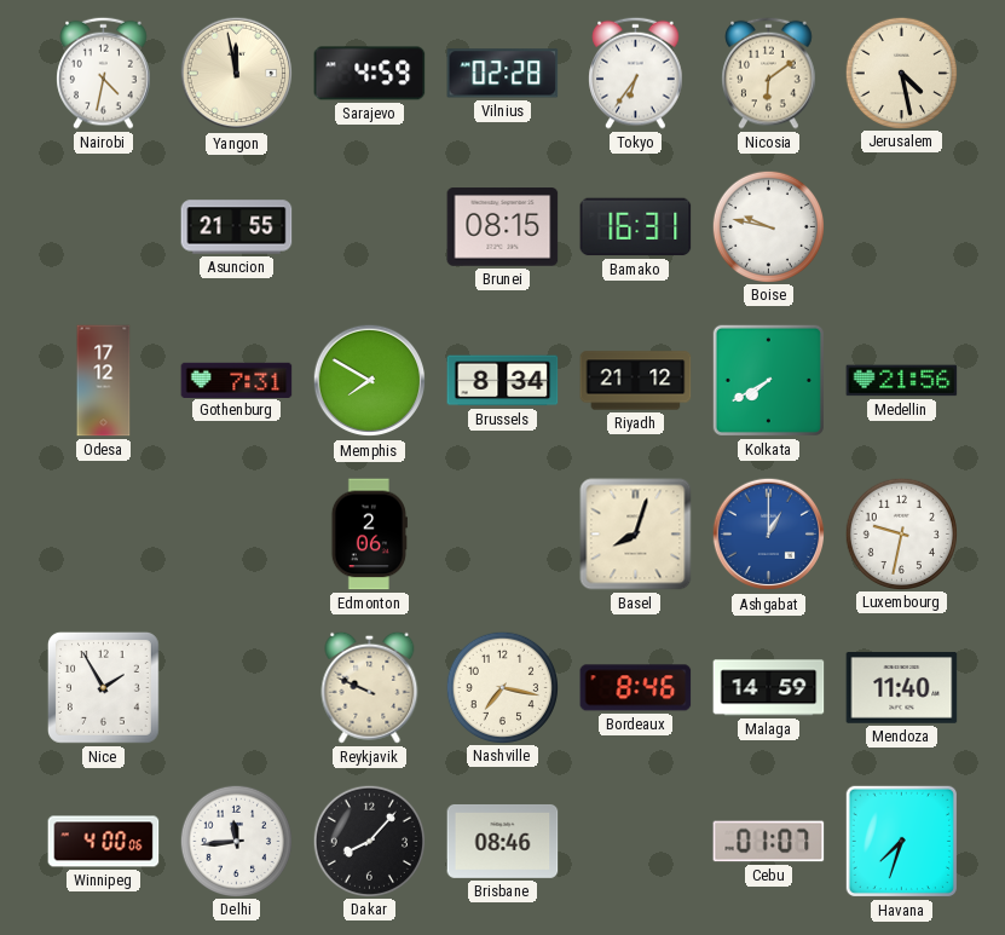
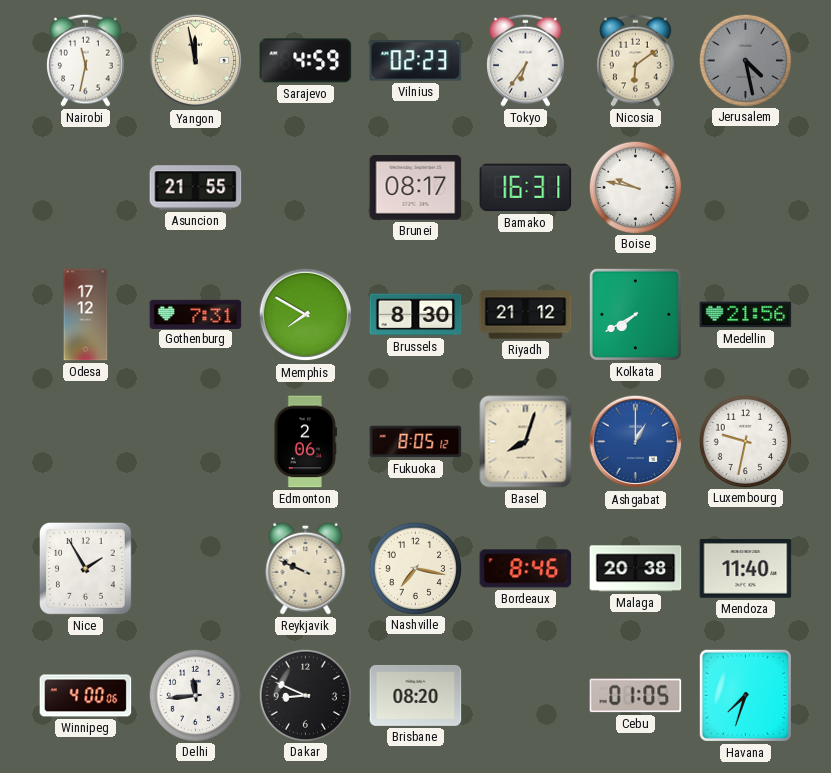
Nairobi: 4:32 -> 11:32
Vilnius: 02:28 -> 02:23
Jerusalem dial: cream -> grey
Brunei: 08:15 -> 08:17
Brussels: 8:34 -> 8:30
Fukuoka: none -> 8:05
Malaga: 14:59 -> 20:38
Dakar: 8:07 -> 8:49
Brisbane: 08:46 -> 08:20
Cebu: 01:07 -> 01:05
